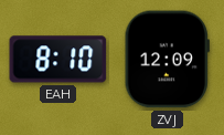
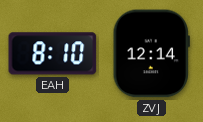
ZVJ: 12:09 -> 12:14
